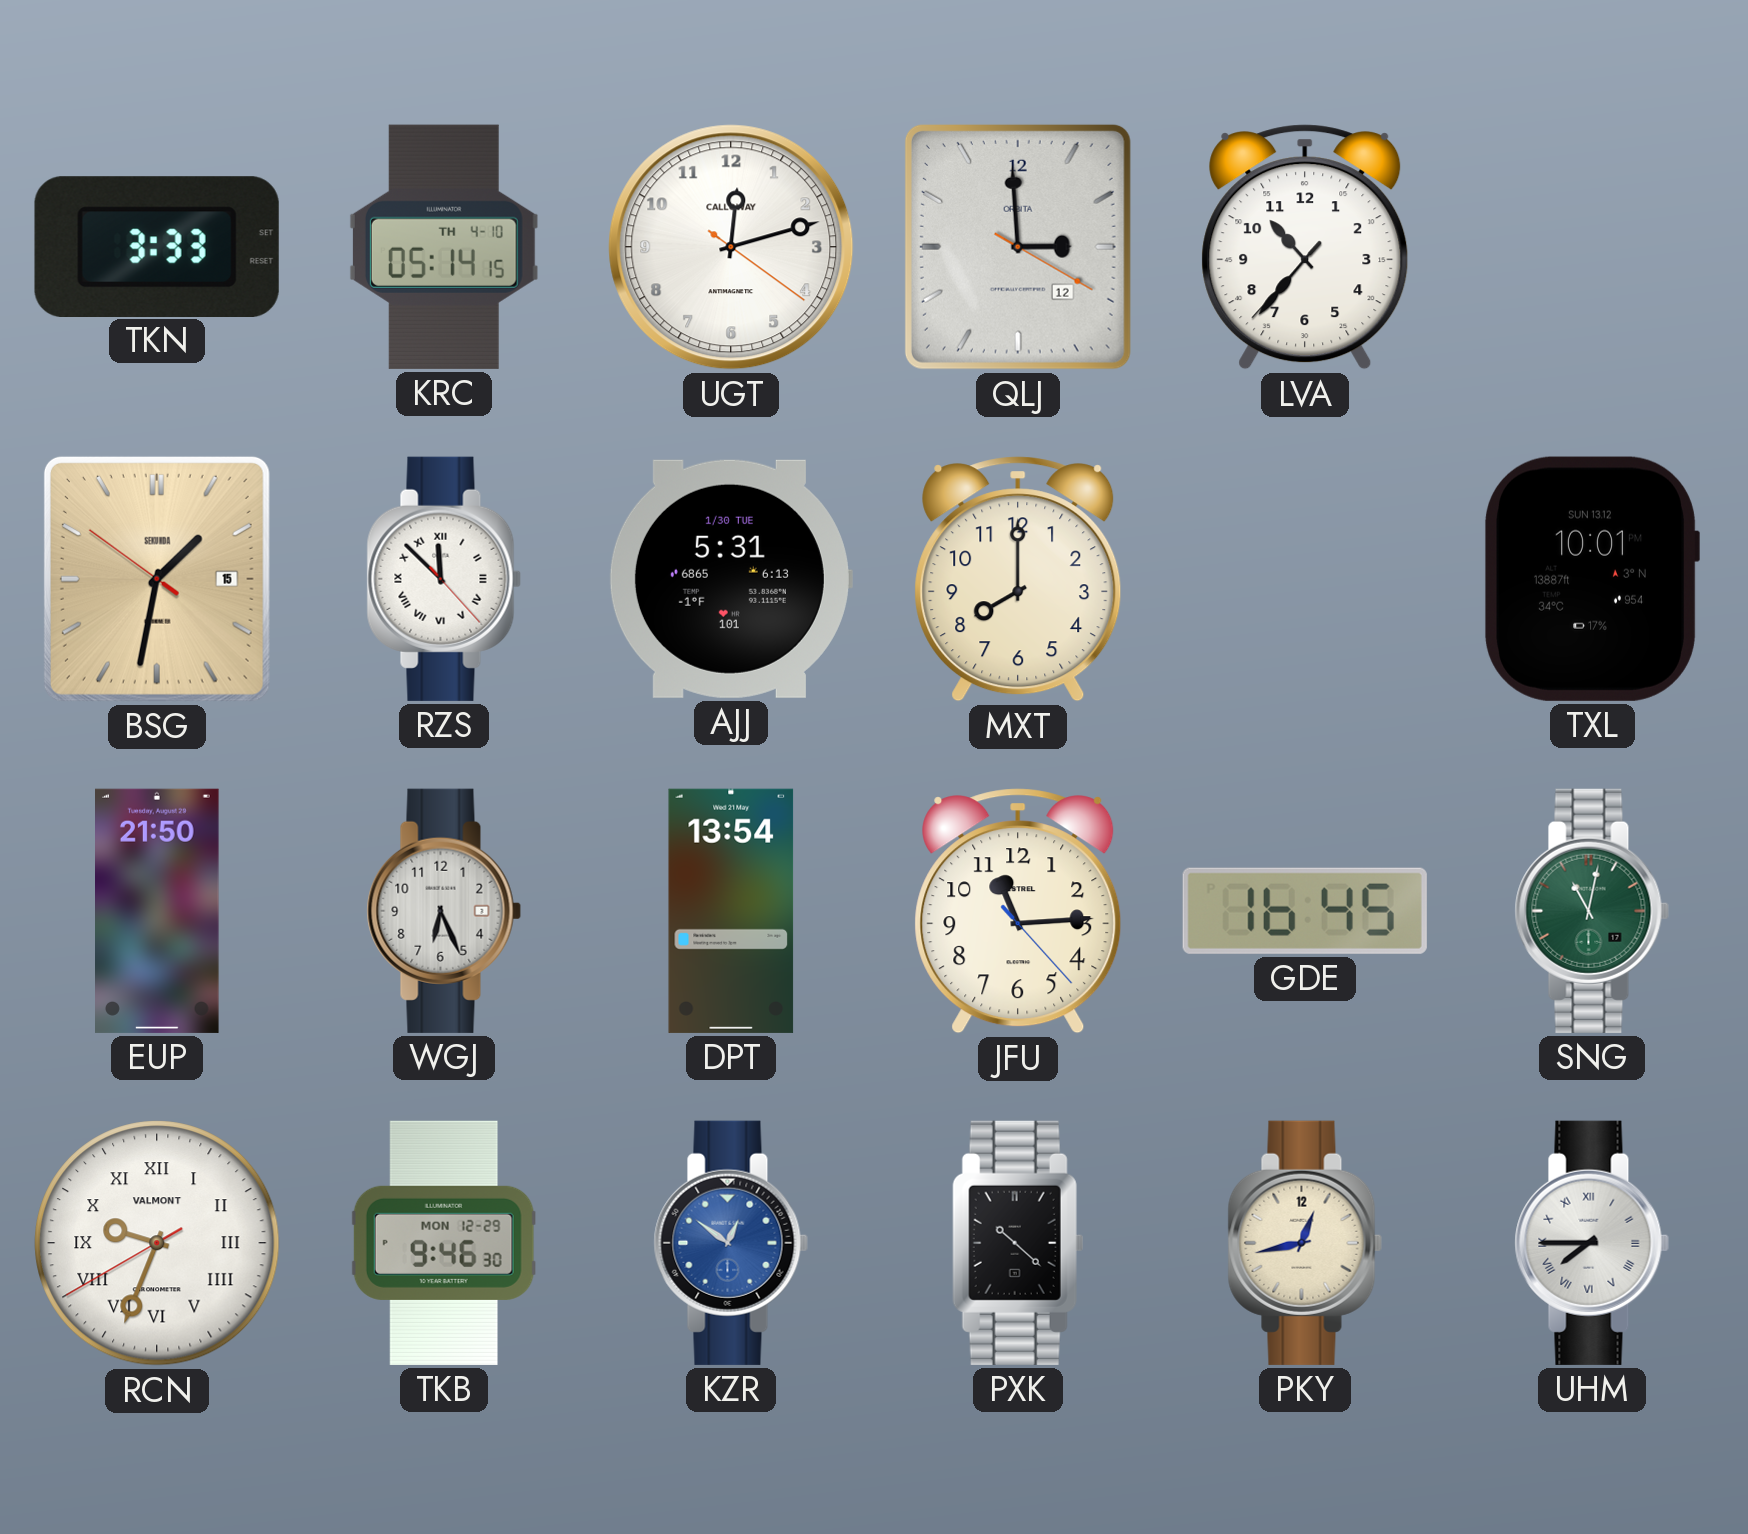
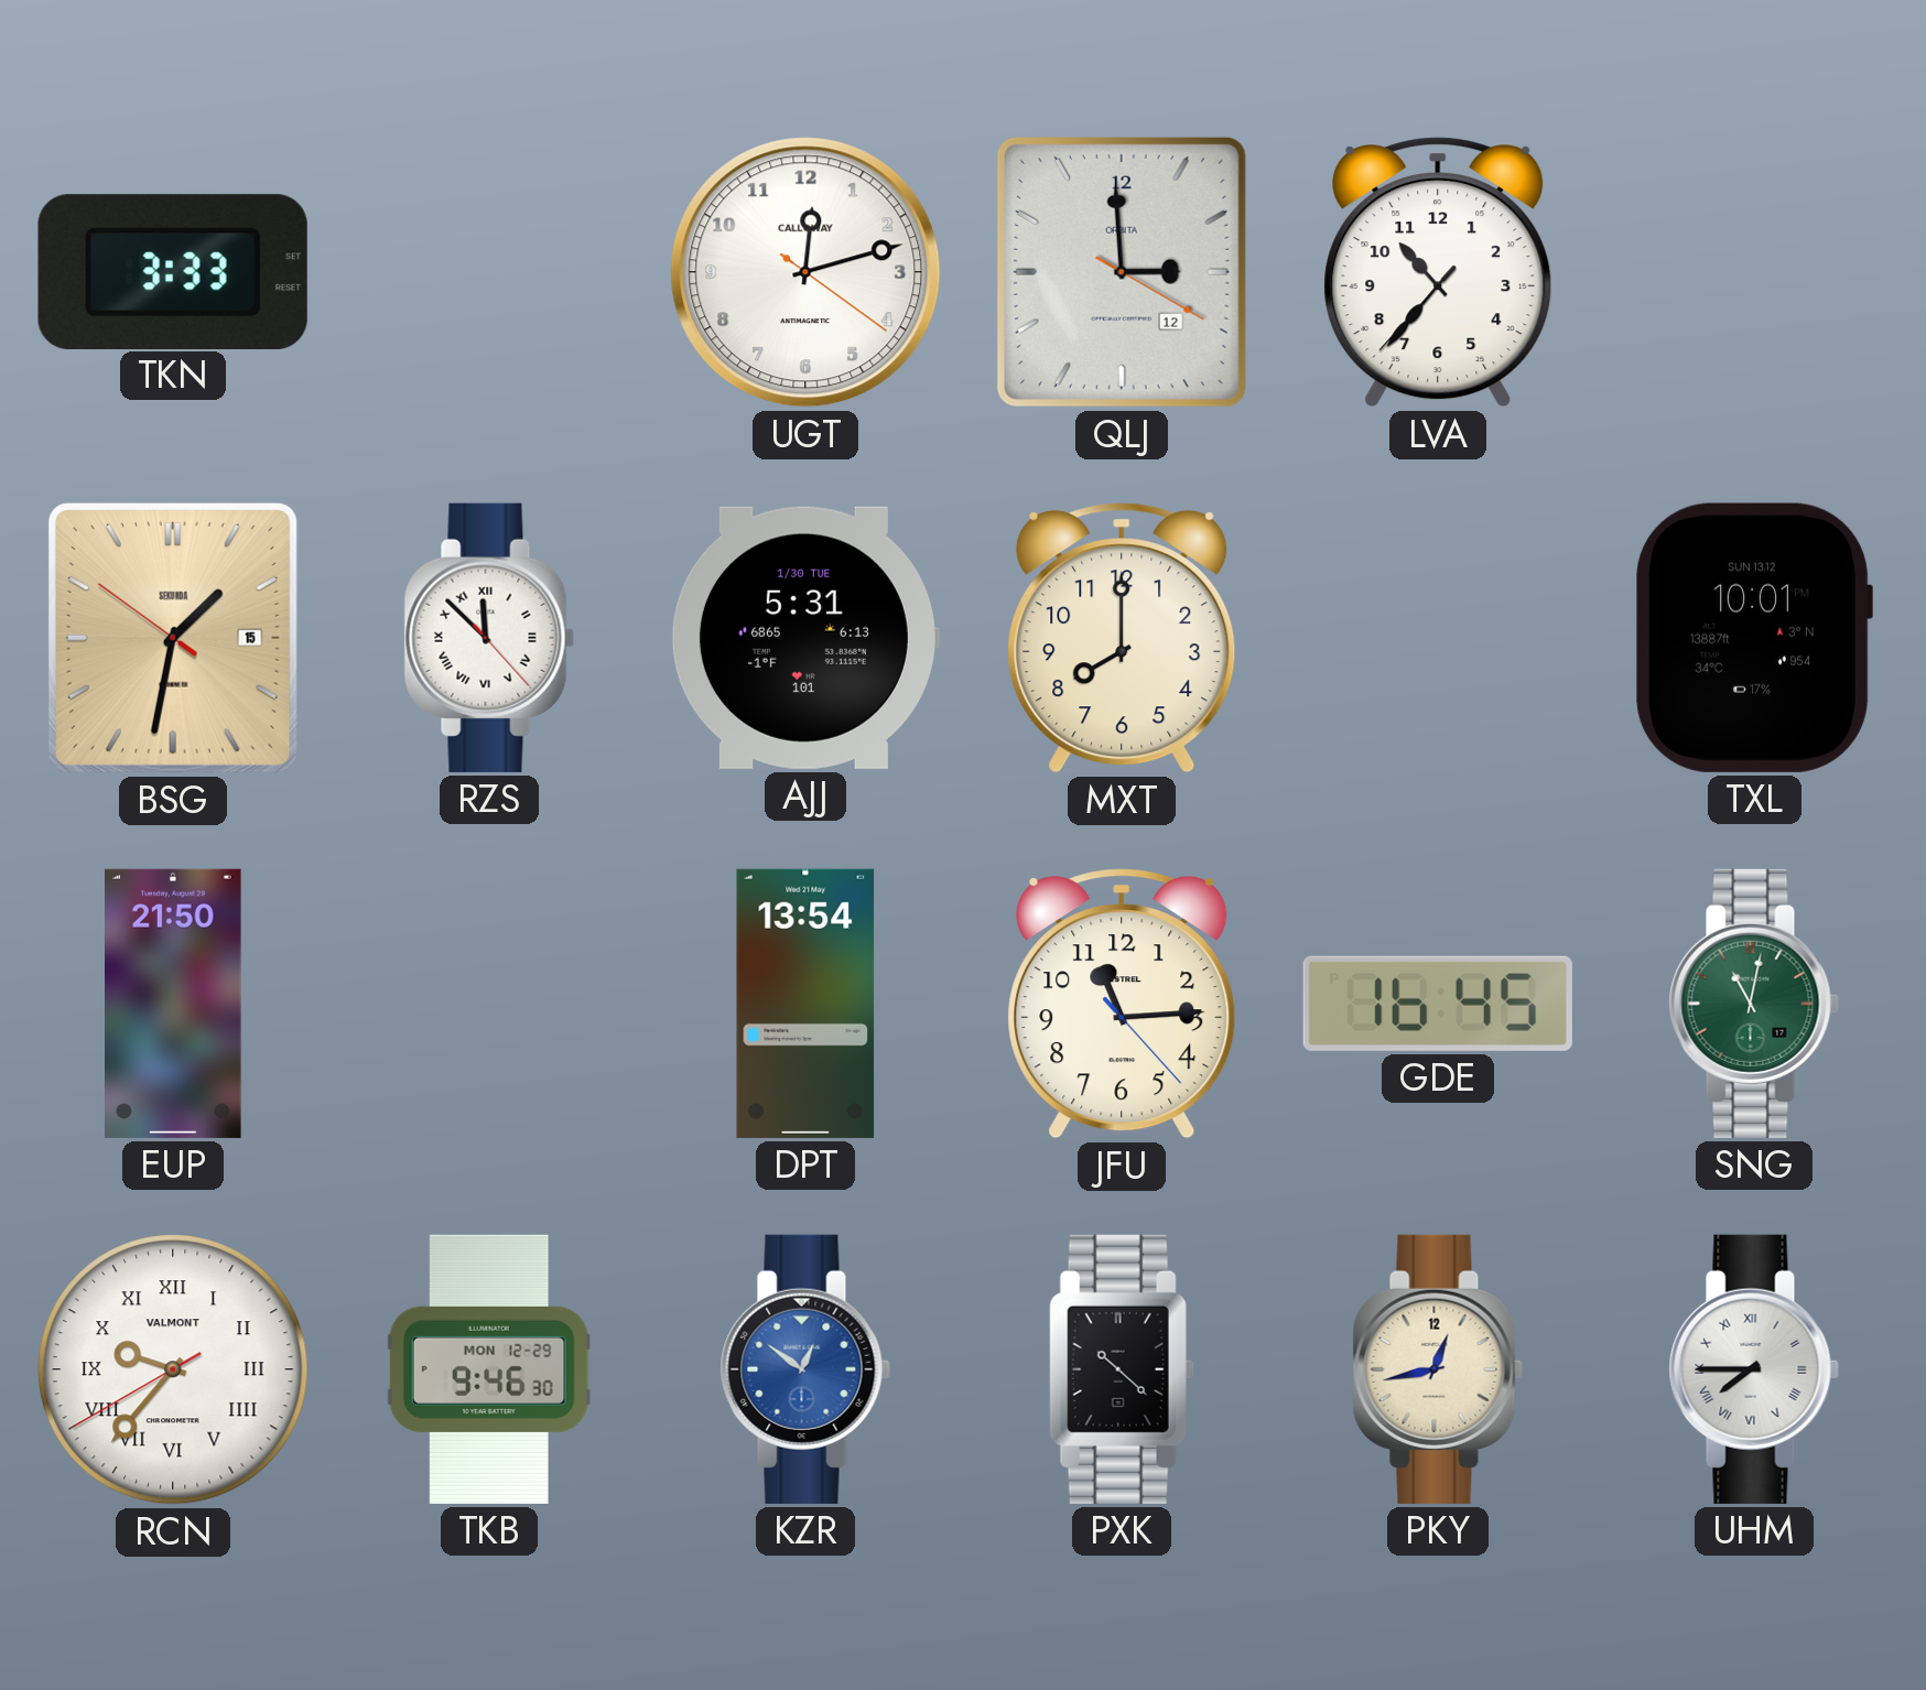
KRC: 05:14 -> none
WGJ: 6:26 -> none
RCN: 9:33 -> 9:36
